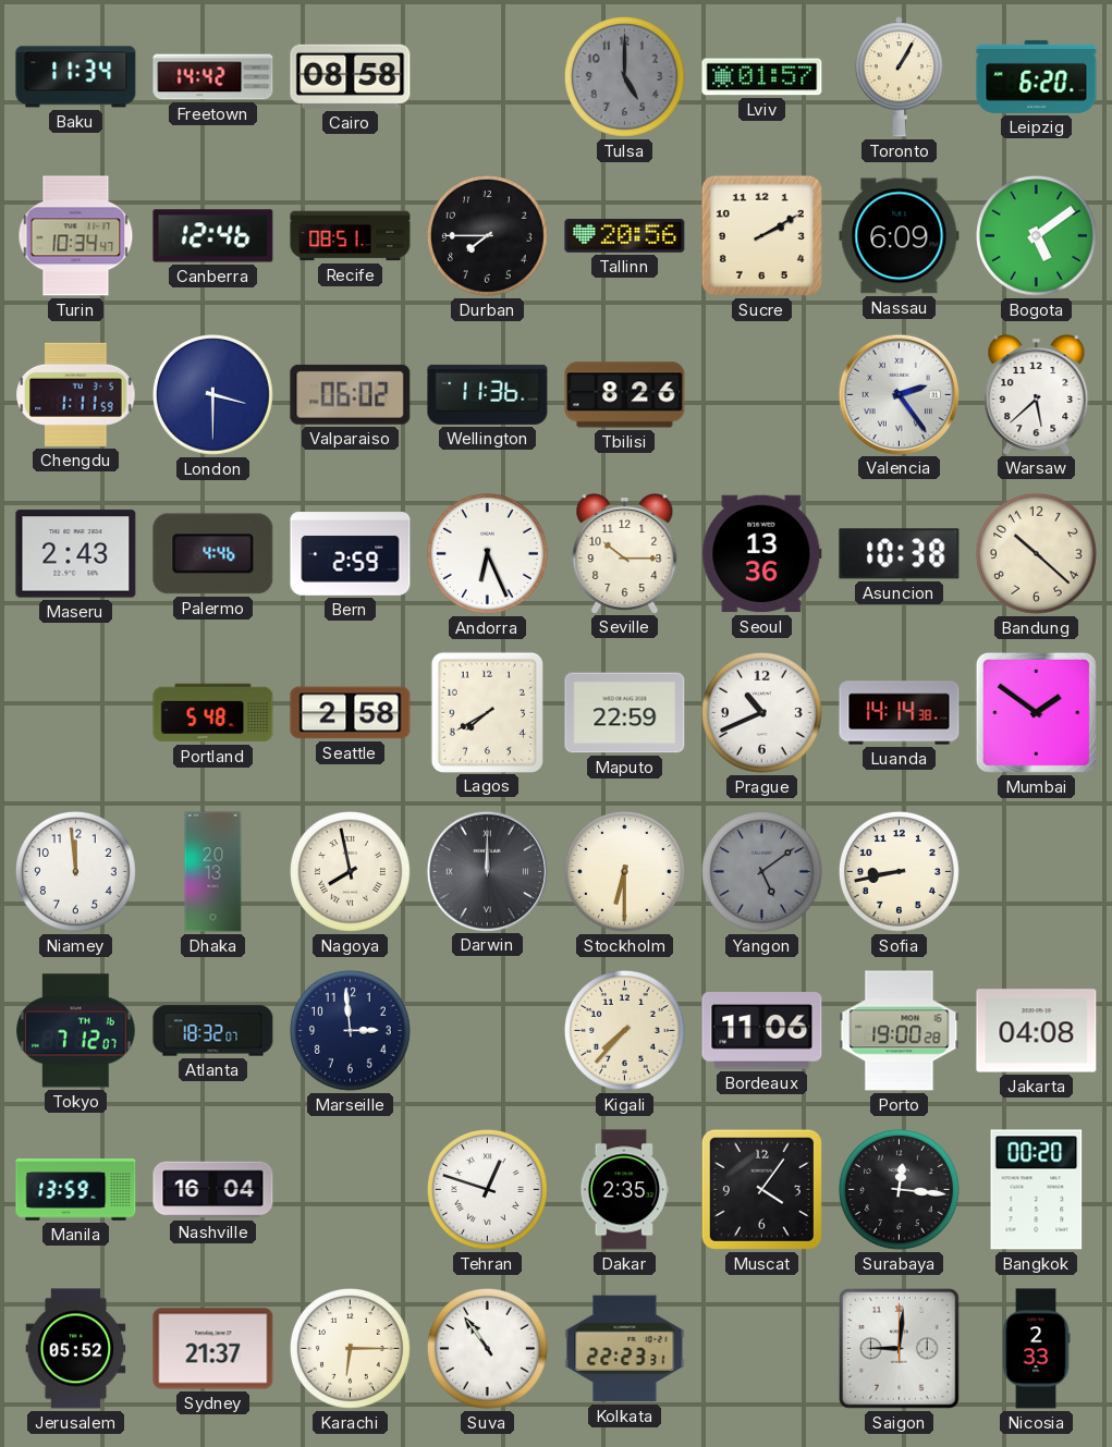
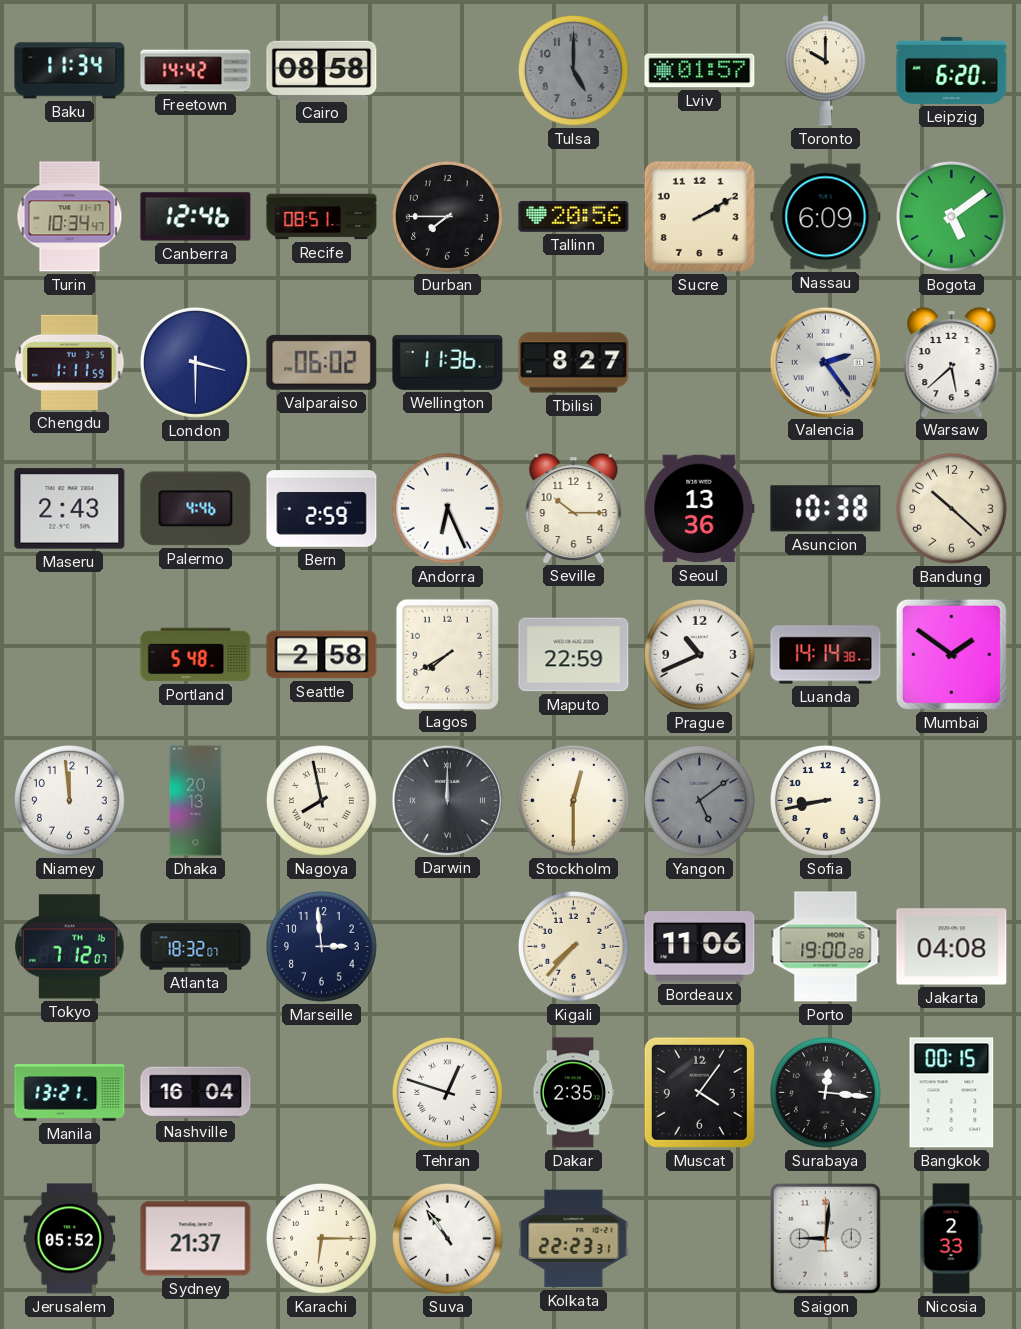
Toronto: 1:05 -> 10:00
Tbilisi: 8:26 -> 8:27
Stockholm: 6:30 -> 12:30
Manila: 13:59 -> 13:21
Bangkok: 00:20 -> 00:15
